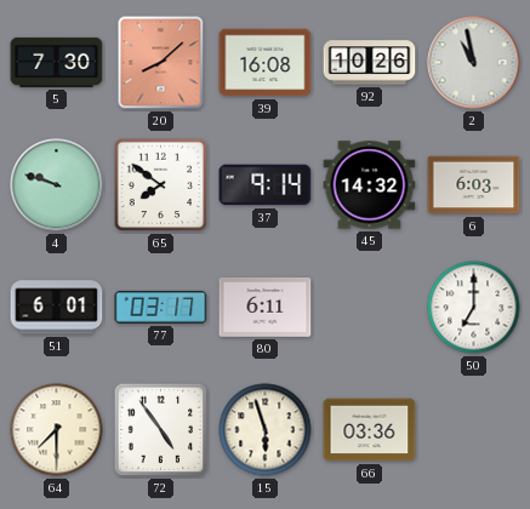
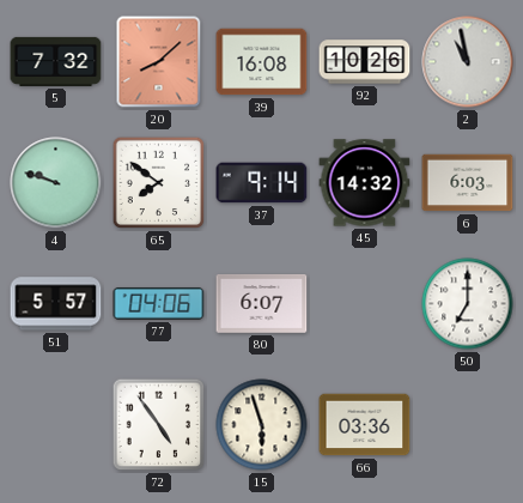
5: 7:30 -> 7:32
51: 6:01 -> 5:57
77: 03:17 -> 04:06
80: 6:11 -> 6:07
64: 7:30 -> none
